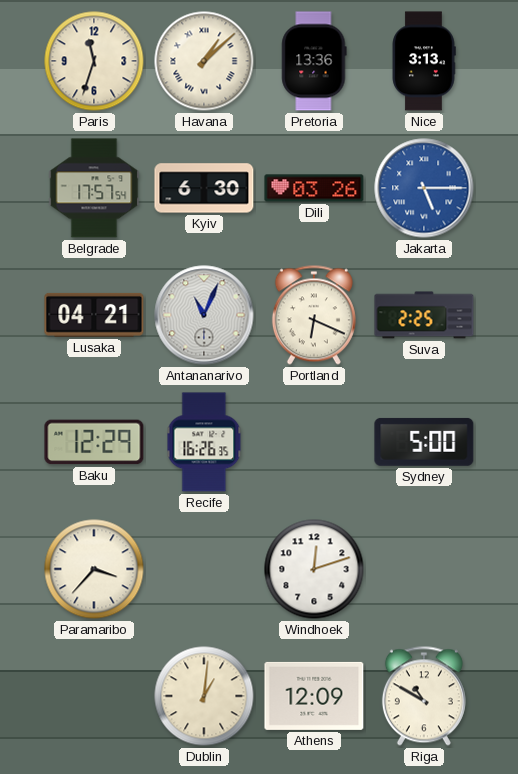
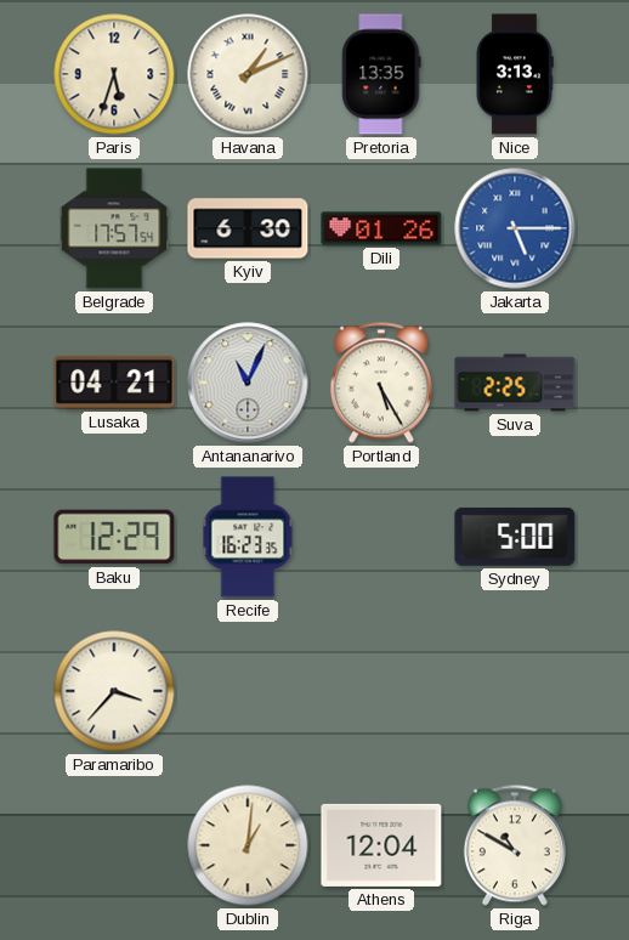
Paris: 11:33 -> 5:33
Havana: 1:08 -> 1:11
Pretoria: 13:36 -> 13:35
Dili: 03:26 -> 01:26
Portland: 6:19 -> 5:25
Recife: 16:26 -> 16:23
Windhoek: 12:12 -> none
Athens: 12:09 -> 12:04
